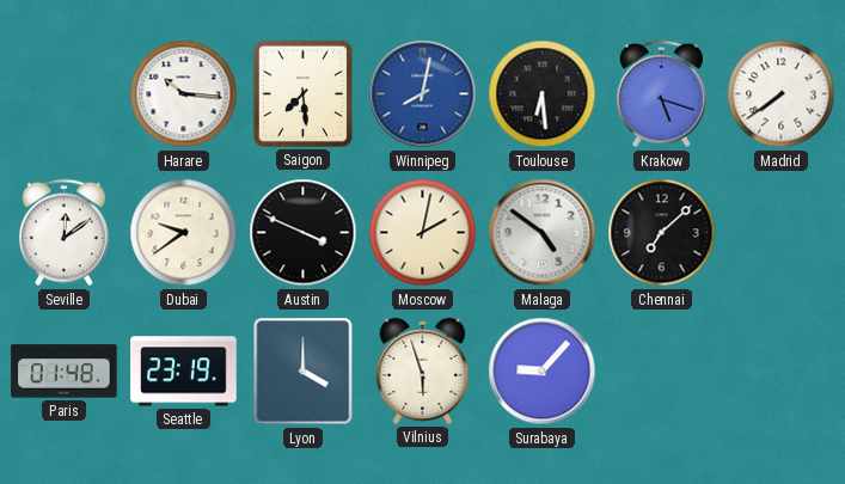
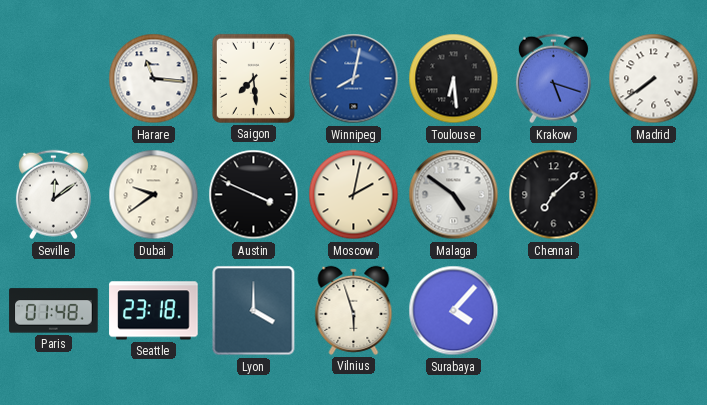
Harare: 10:16 -> 11:16
Seattle: 23:19 -> 23:18
Surabaya: 9:07 -> 4:07
